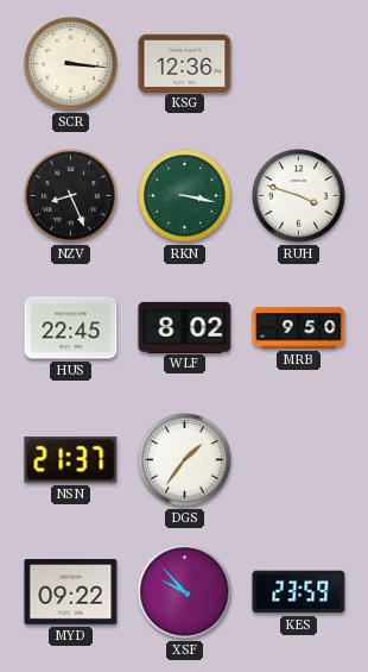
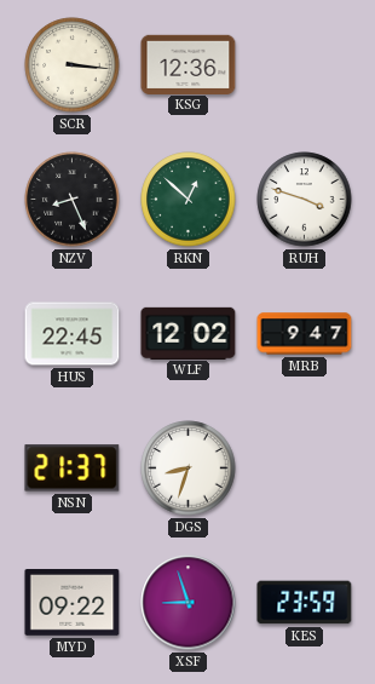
RKN: 3:17 -> 12:52
WLF: 8:02 -> 12:02
MRB: 9:50 -> 9:47
DGS: 1:36 -> 8:33
XSF: 9:53 -> 8:57
